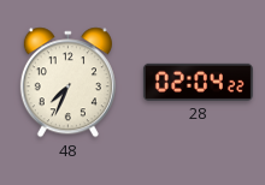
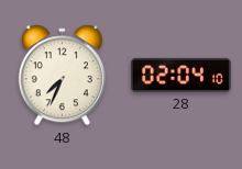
28: 02:04:22 -> 02:04:10
